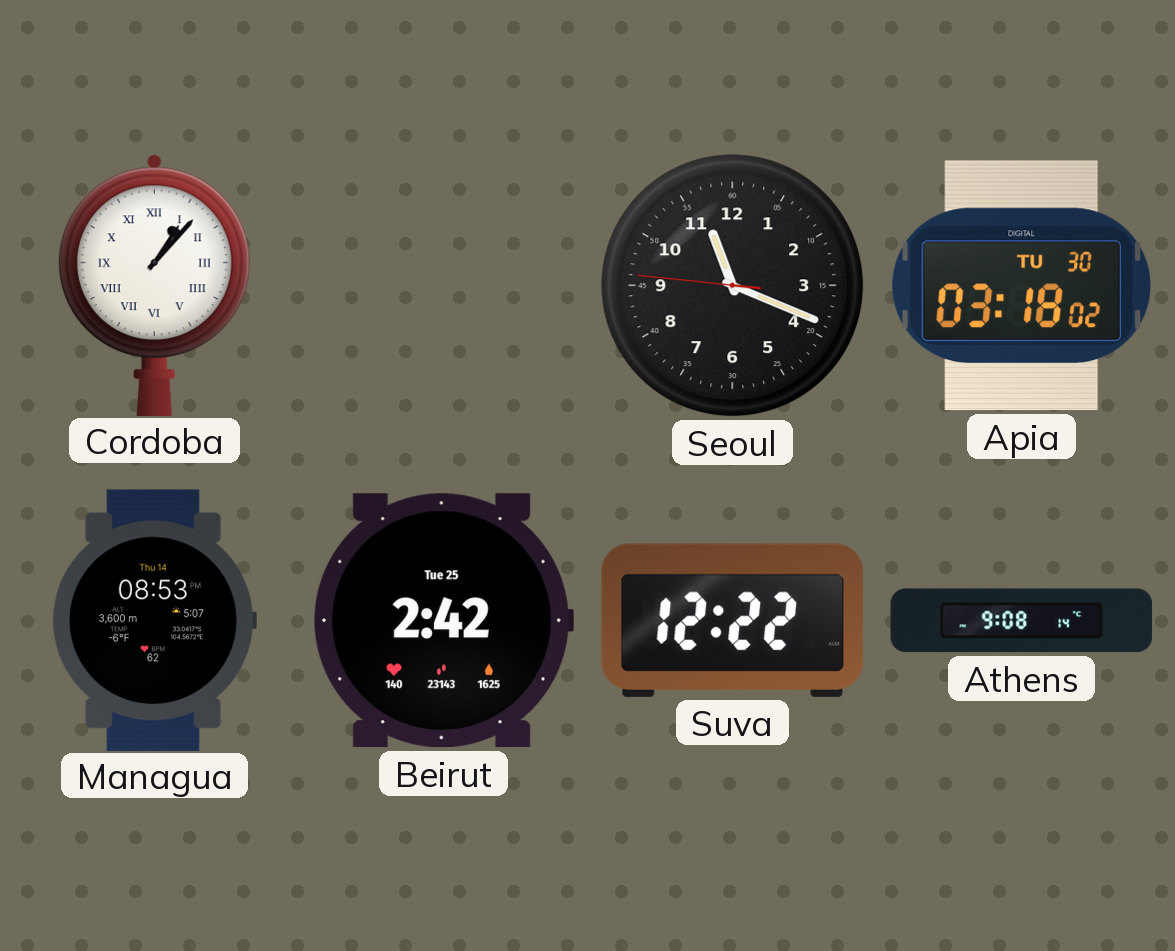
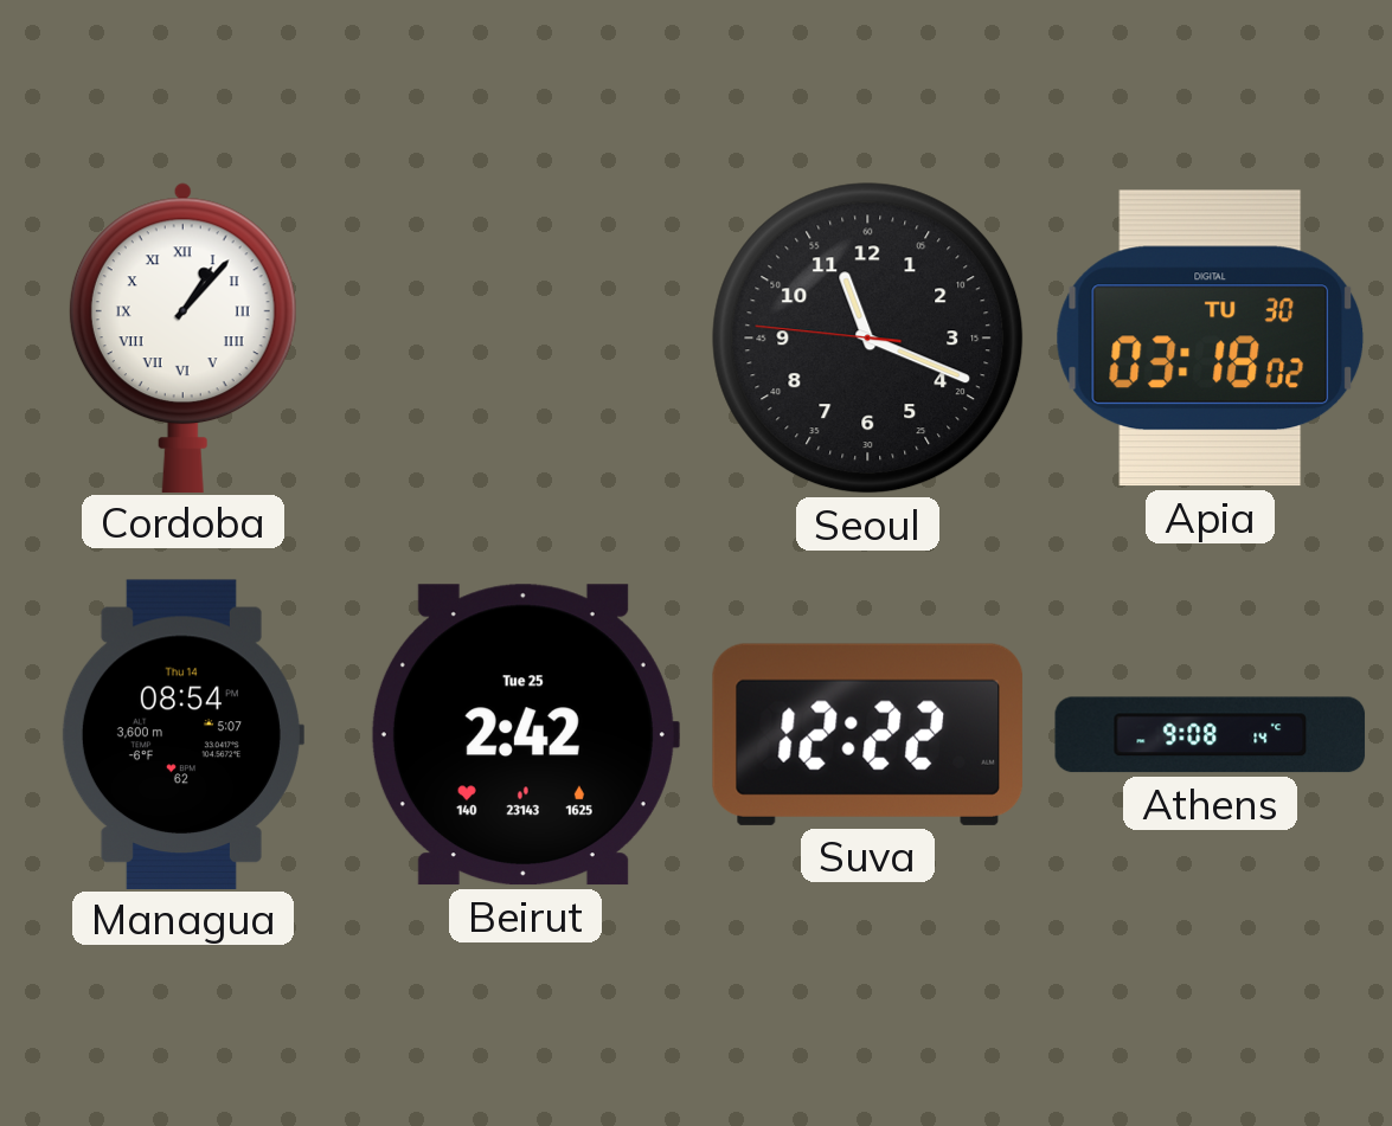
Managua: 08:53 -> 08:54
